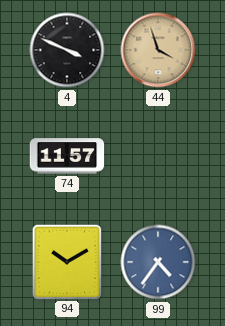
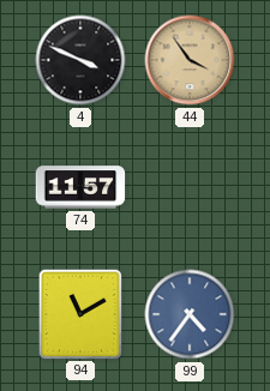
44: 3:57 -> 3:54
94: 10:10 -> 11:10
